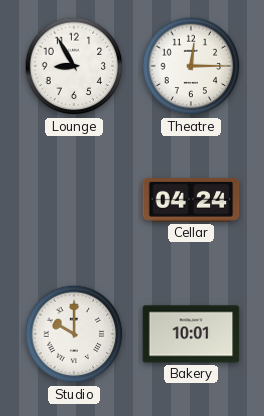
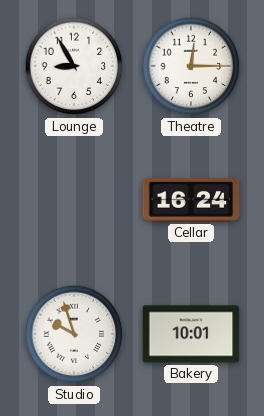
Cellar: 04:24 -> 16:24
Studio: 10:00 -> 9:57
